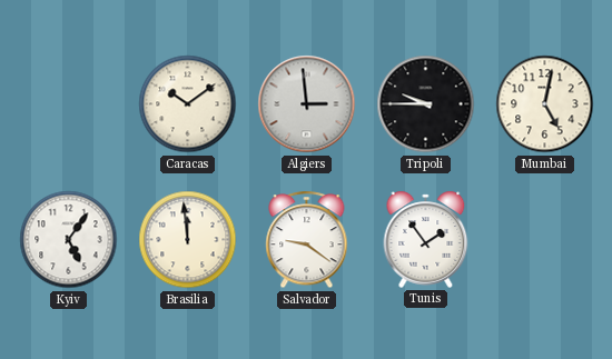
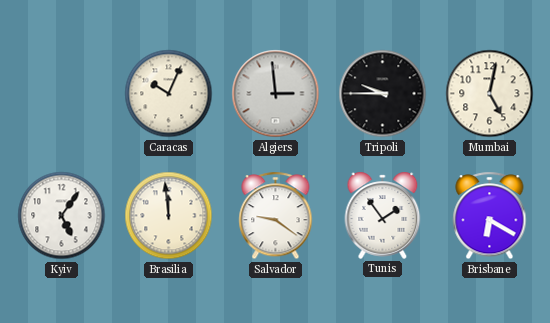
Caracas: 10:09 -> 10:04
Brisbane: none -> 6:20
